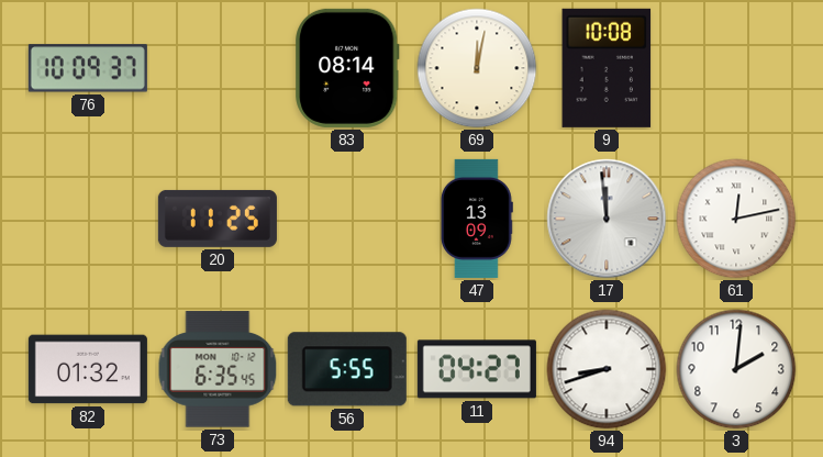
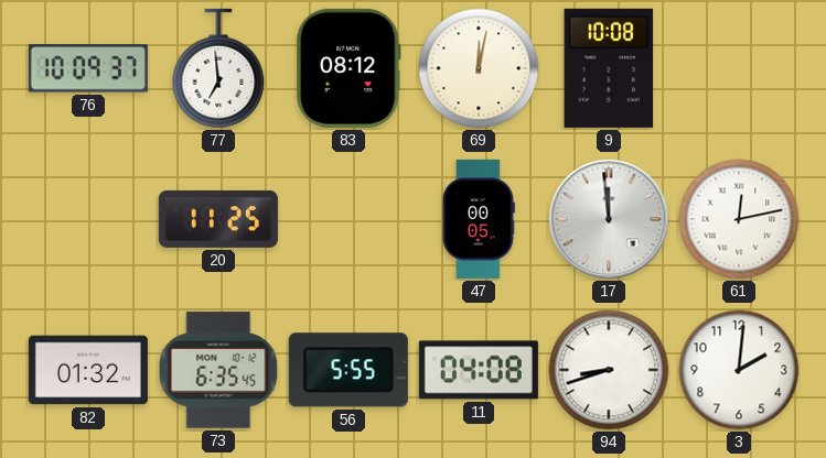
77: none -> 6:59
83: 08:14 -> 08:12
47: 13:09 -> 00:05
11: 04:27 -> 04:08
